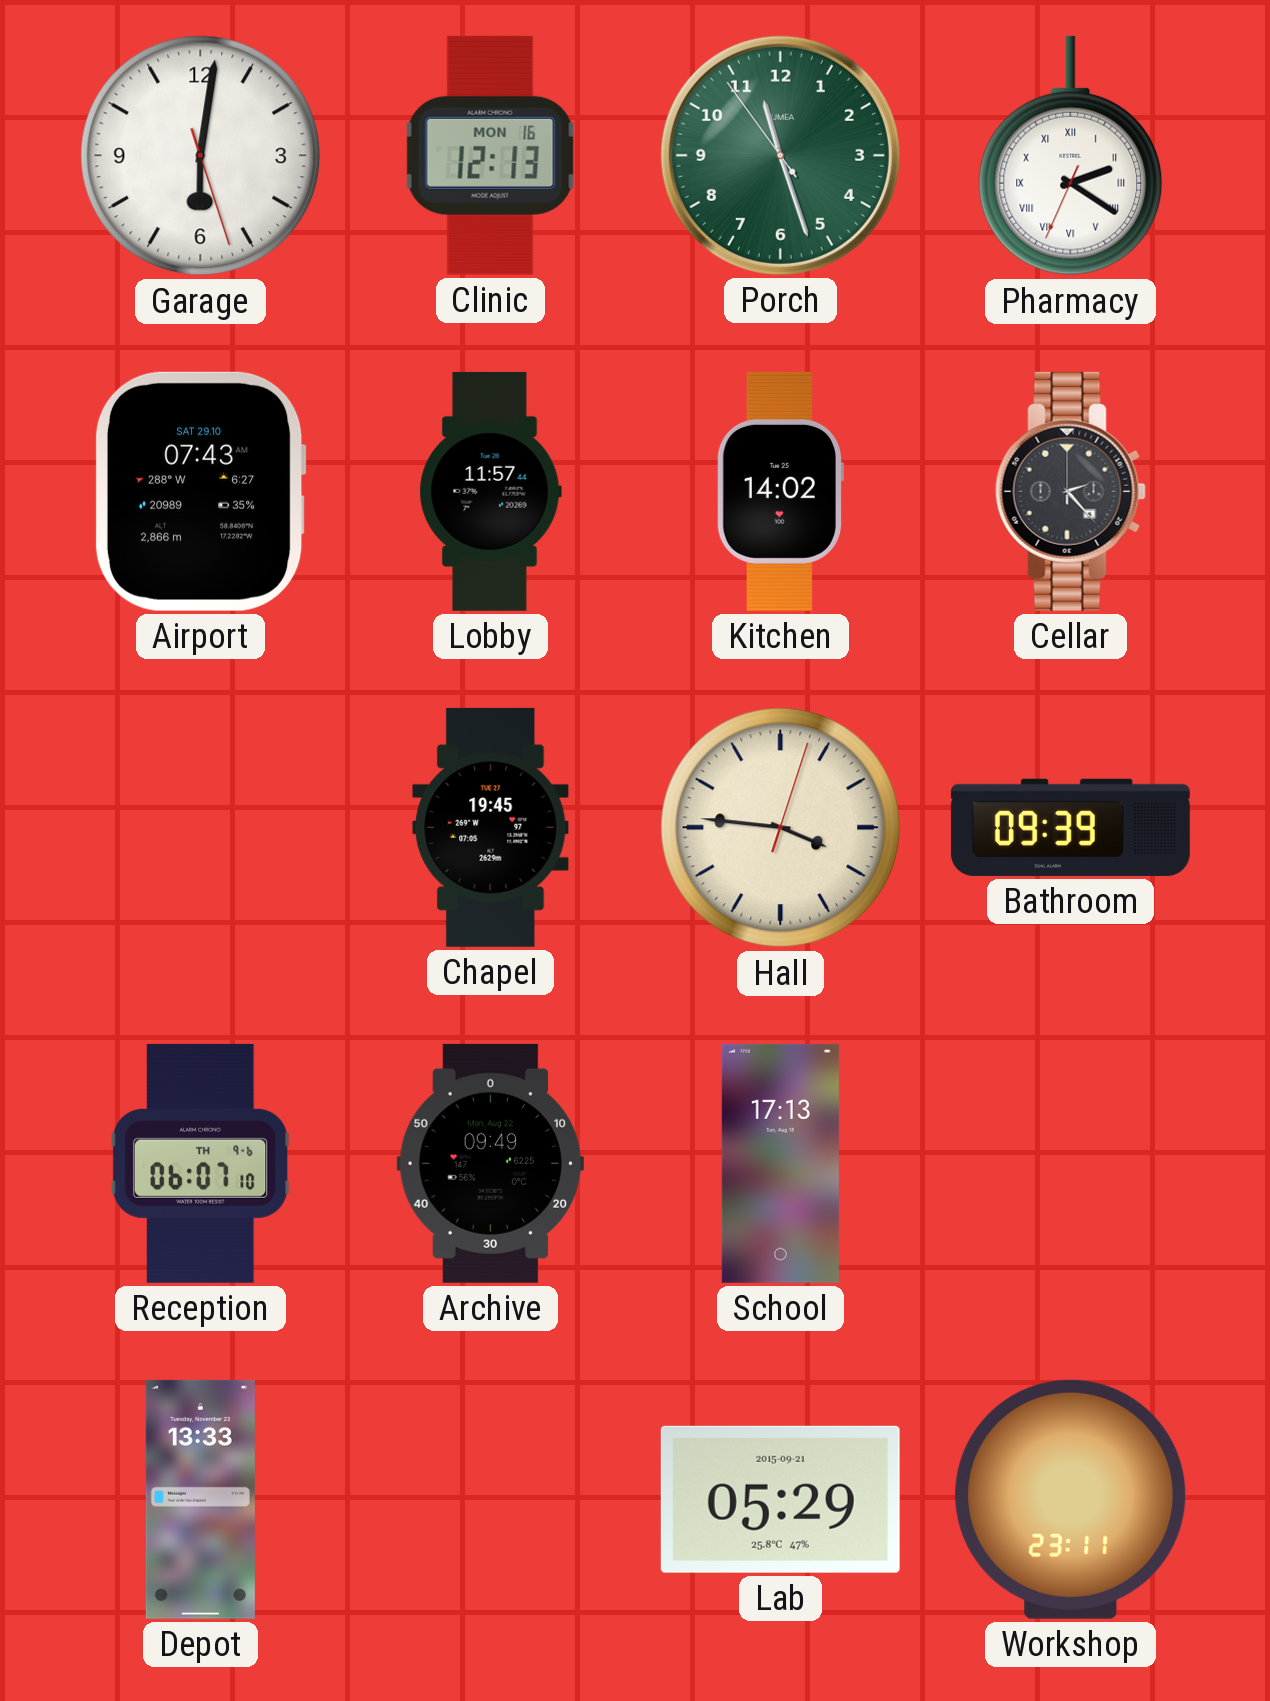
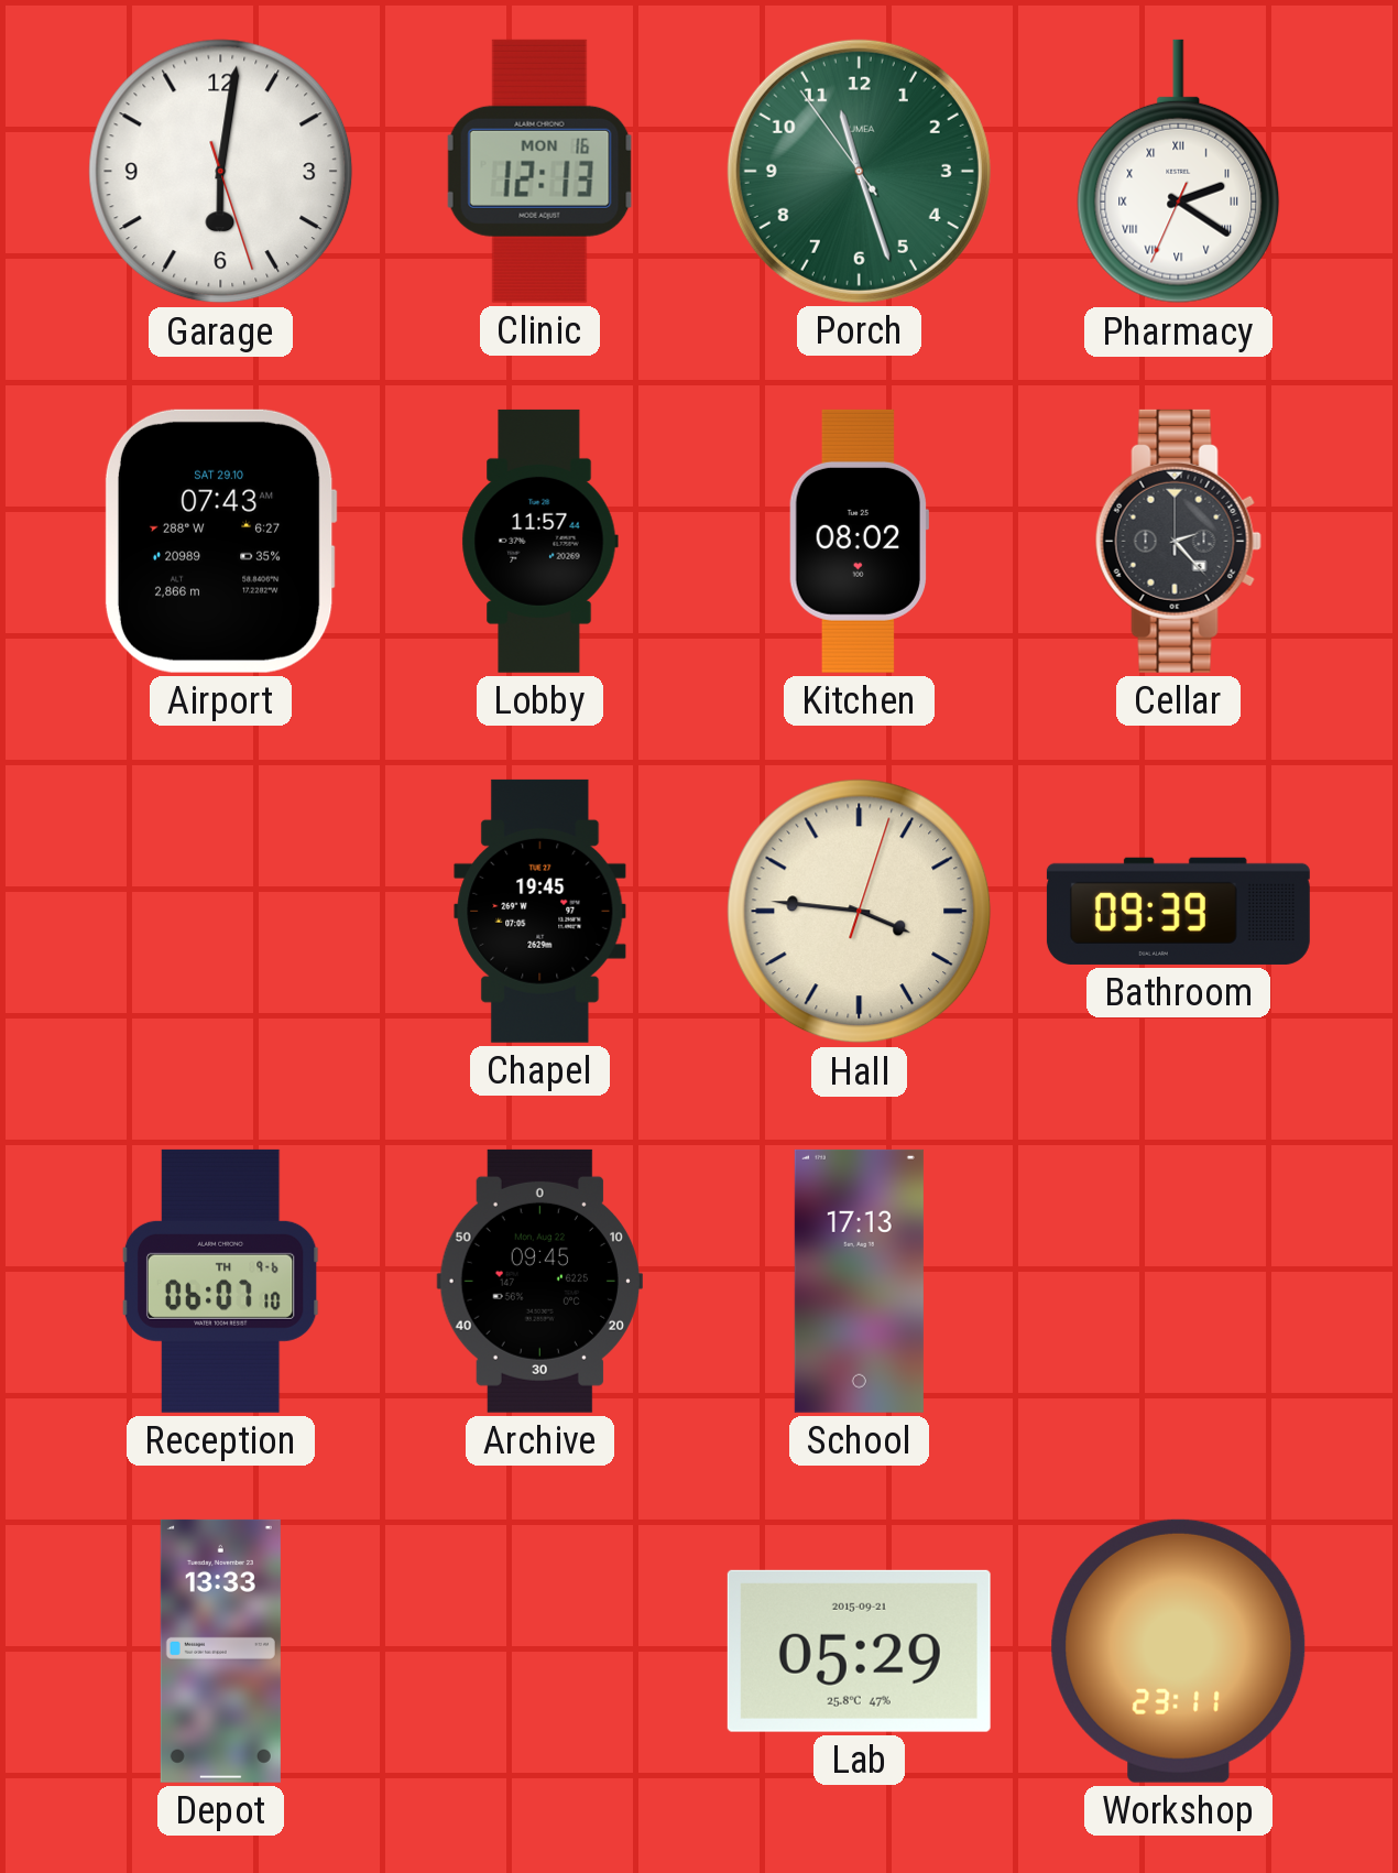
Kitchen: 14:02 -> 08:02
Archive: 09:49 -> 09:45
